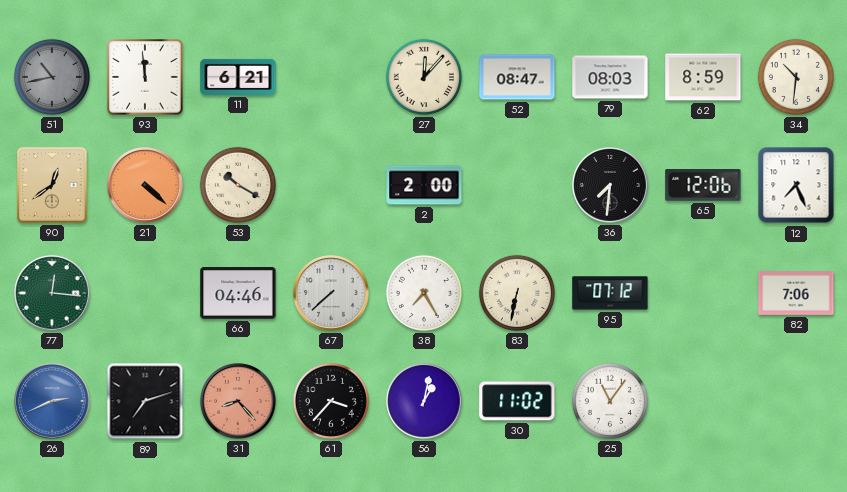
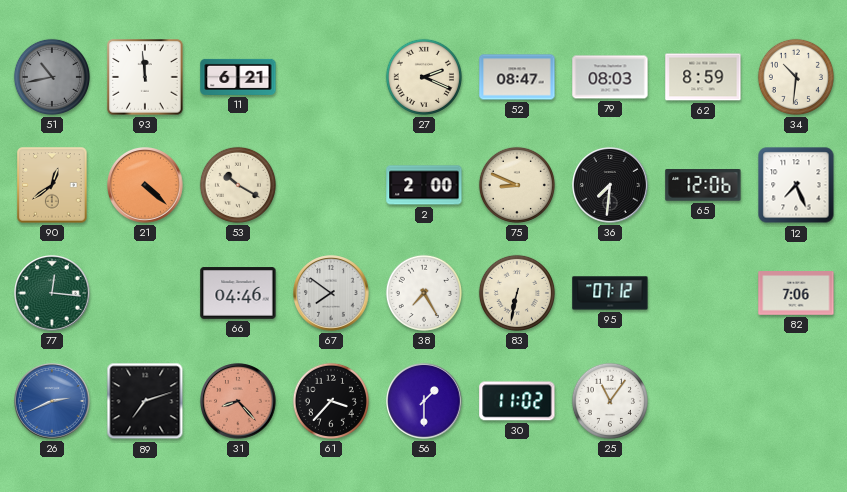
27: 12:07 -> 2:19
75: none -> 8:49
67: 7:38 -> 7:51
56: 1:02 -> 1:30
